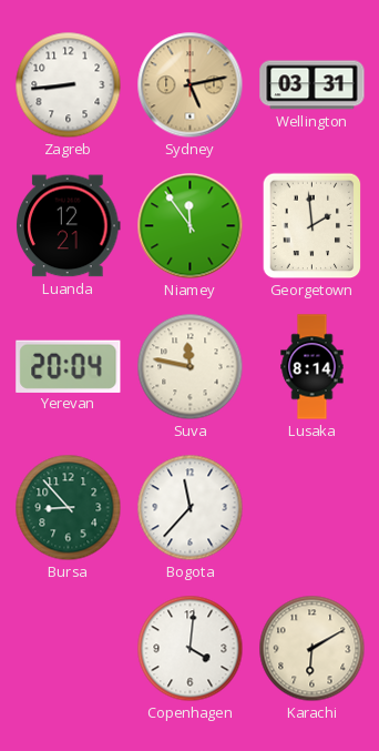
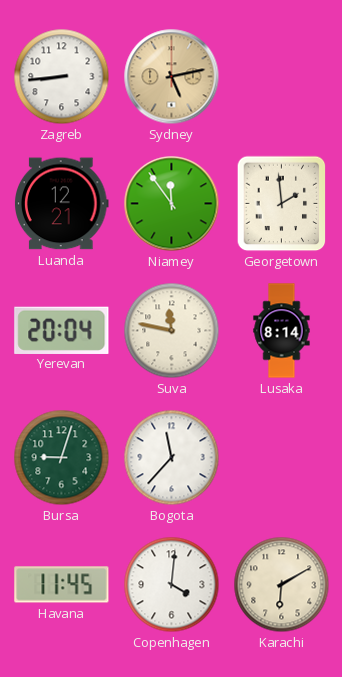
Wellington: 03:31 -> none
Bursa: 8:53 -> 9:03
Havana: none -> 11:45
